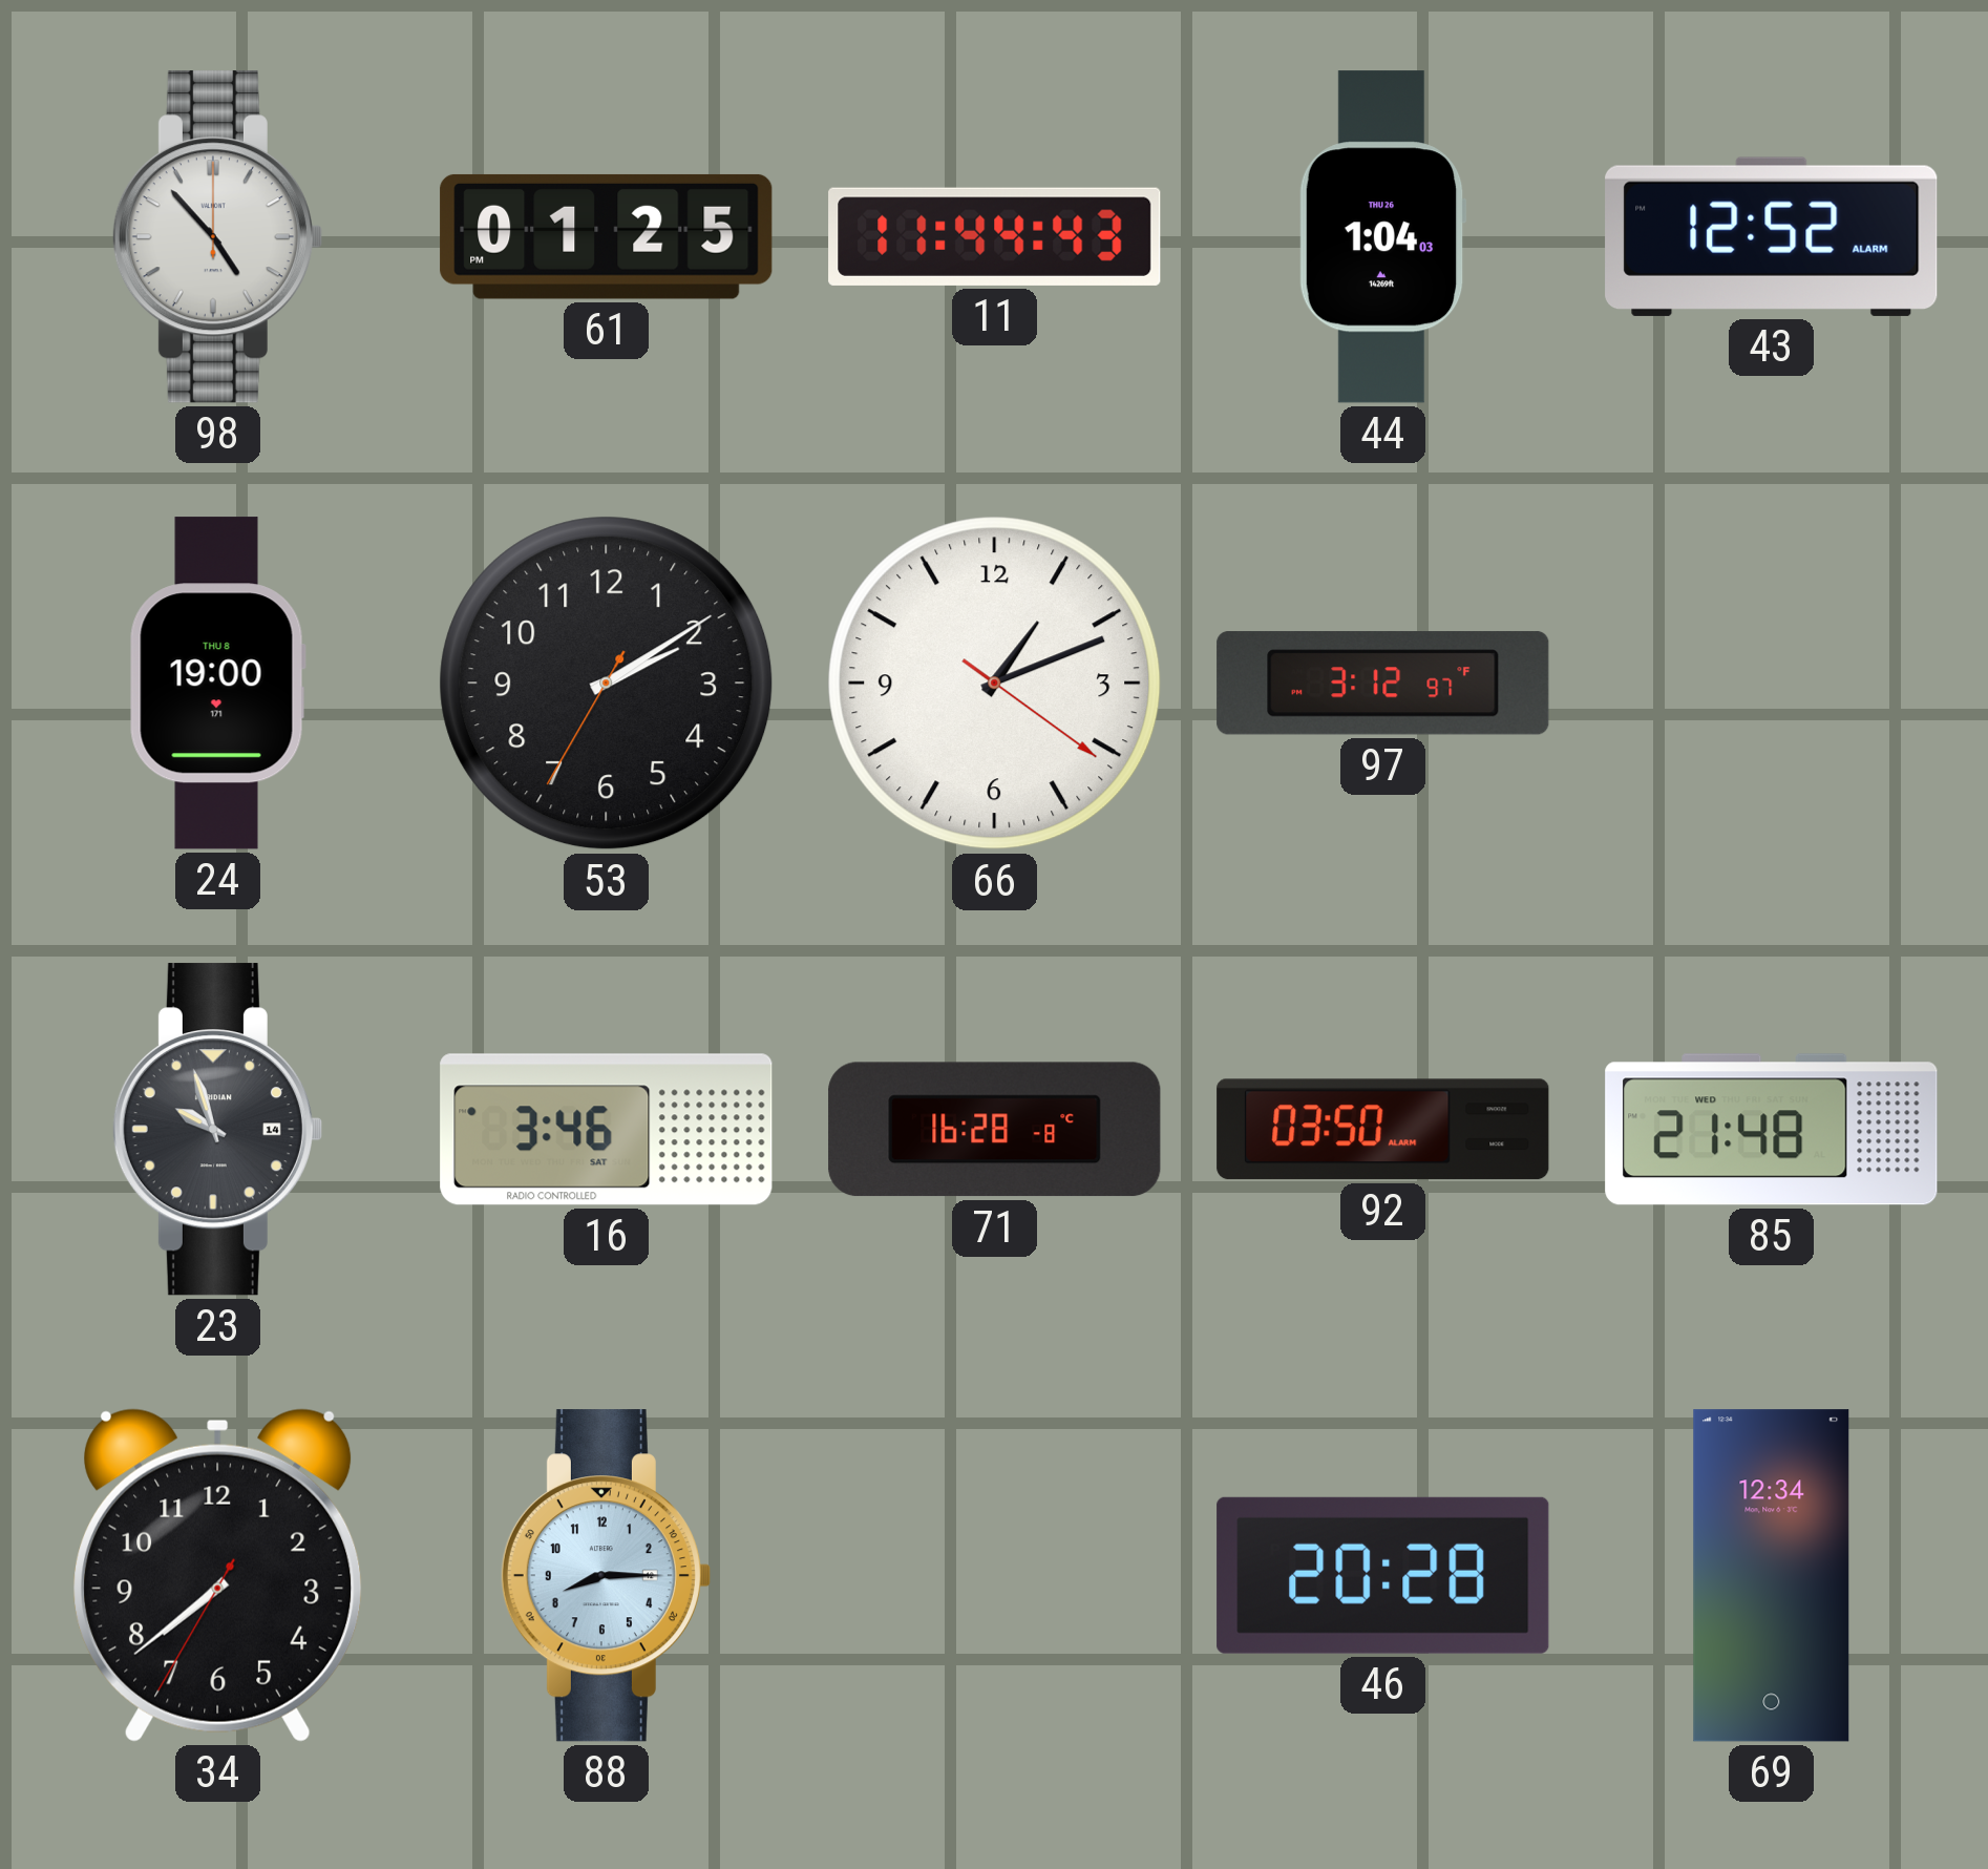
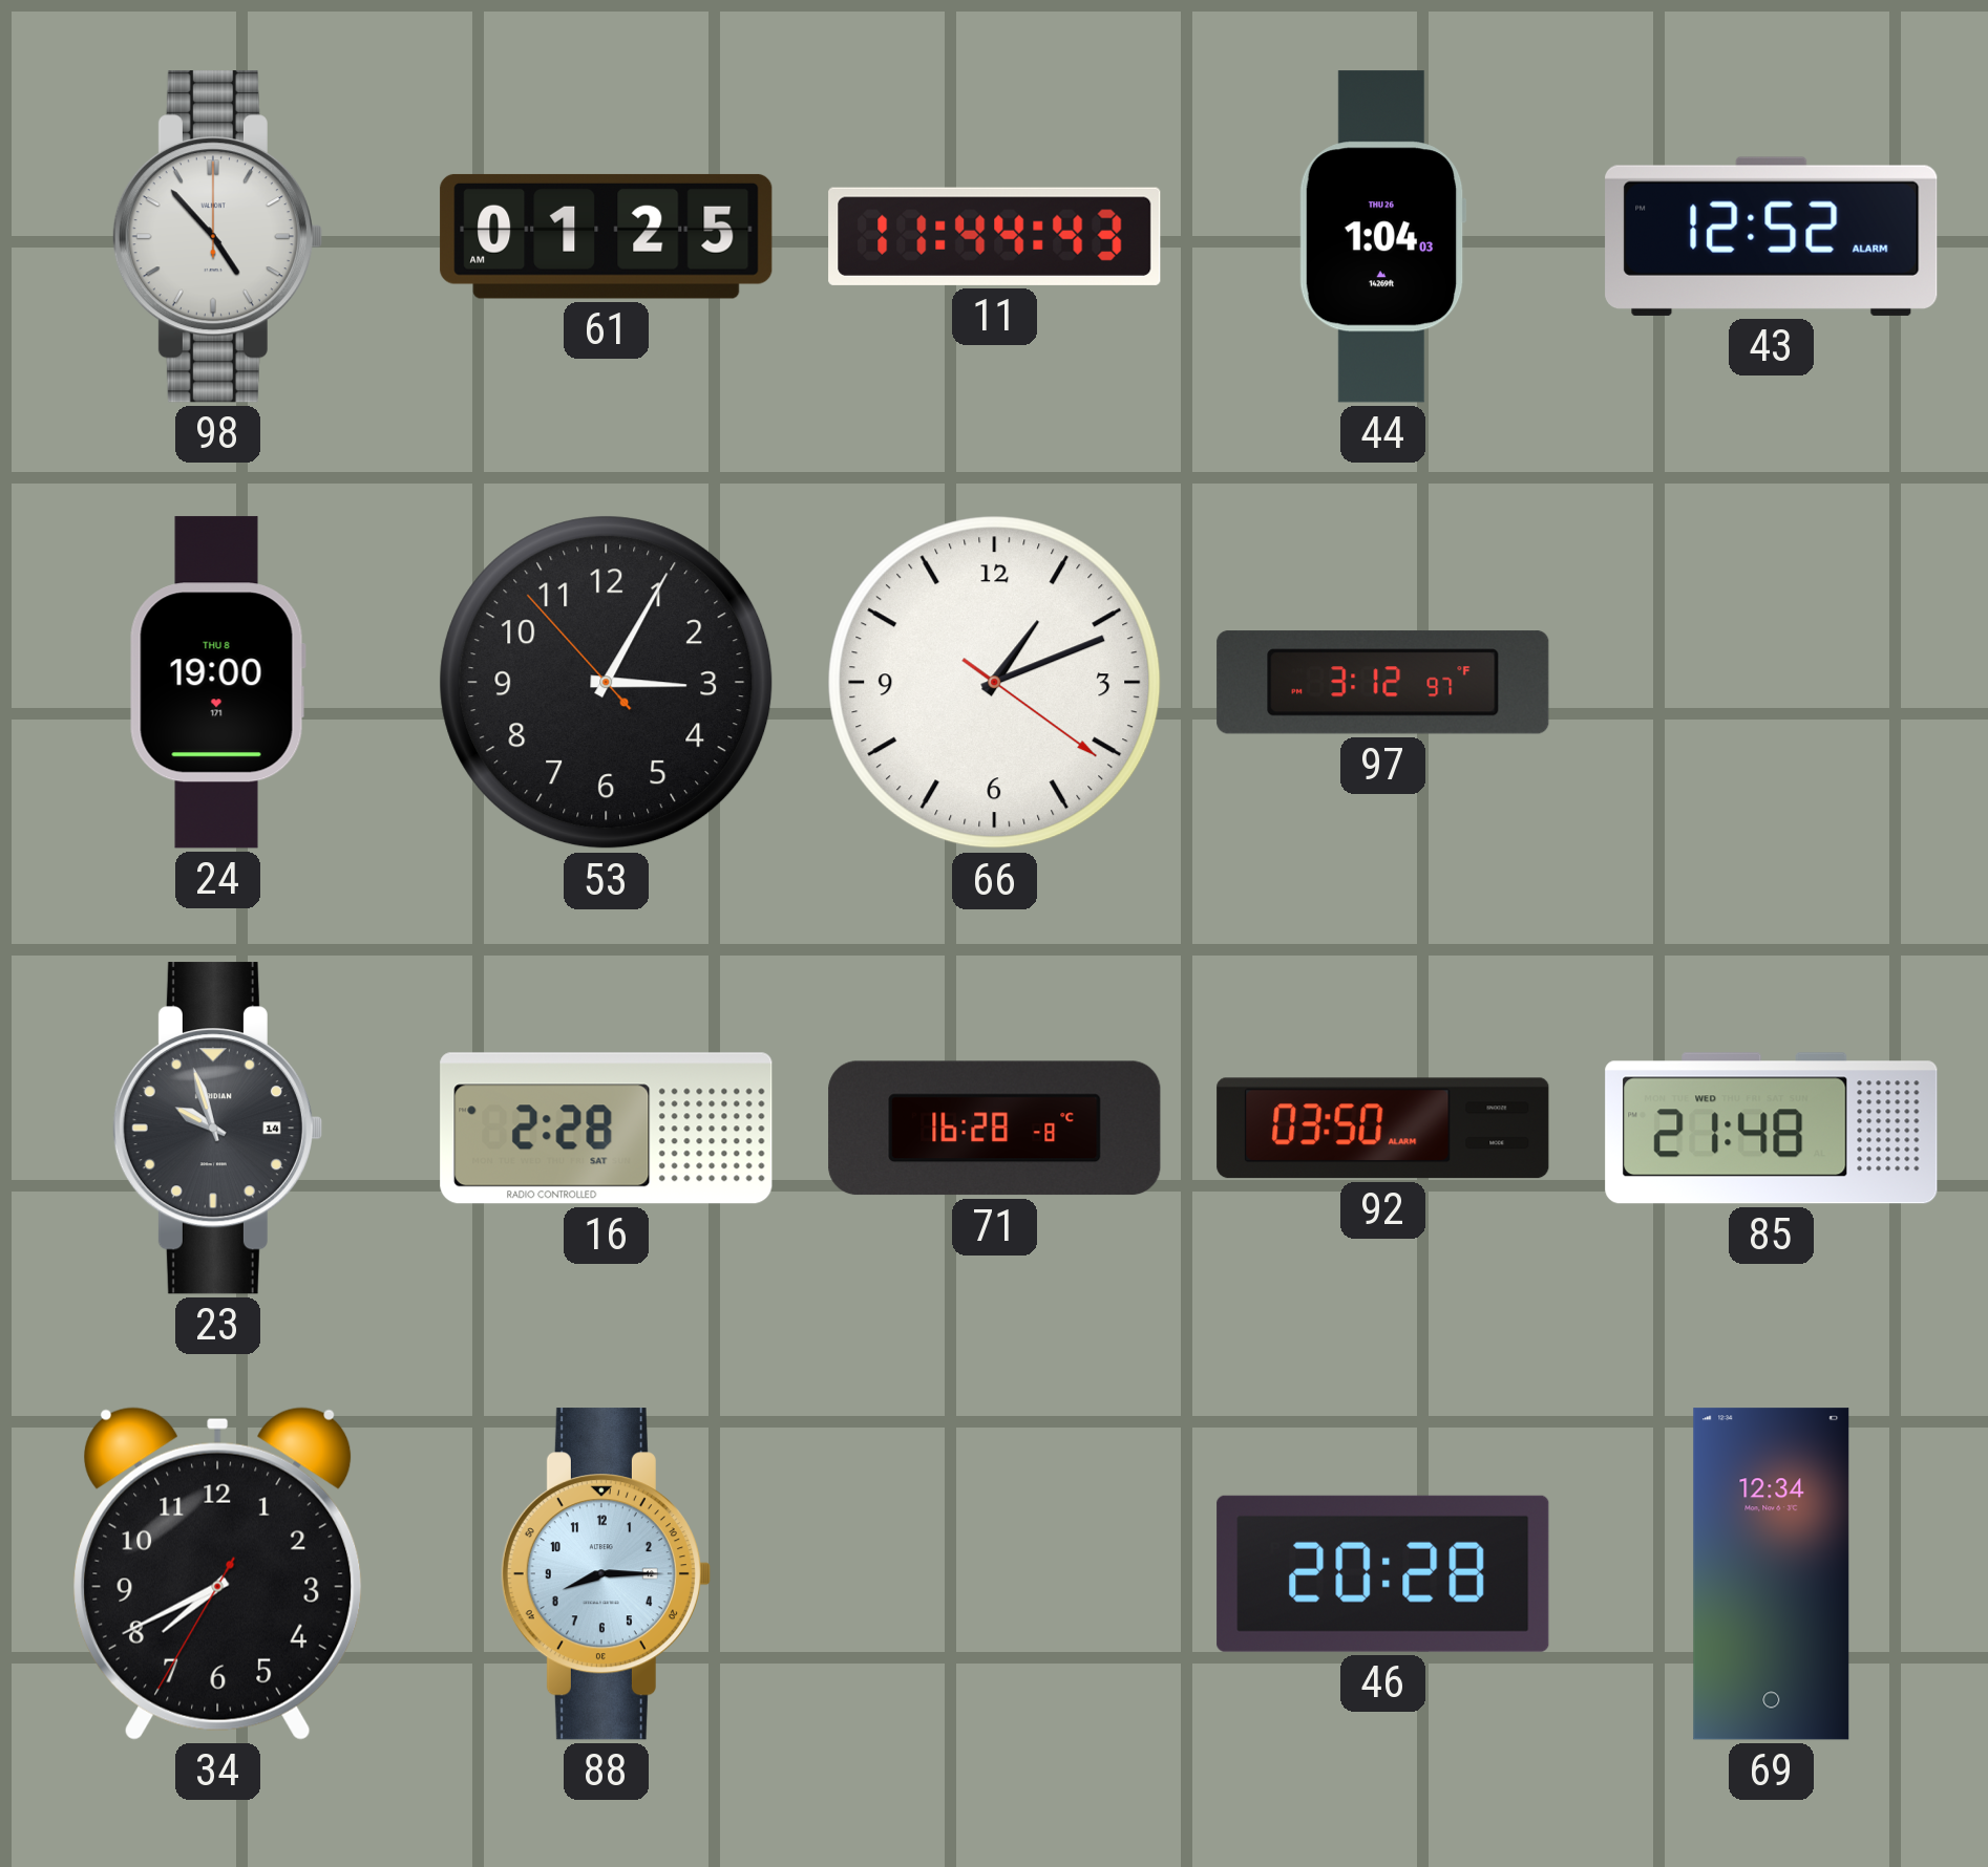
61: 01:25 PM -> 01:25 AM
53: 2:09 -> 3:04
16: 3:46 -> 2:28
34: 7:38 -> 7:40
